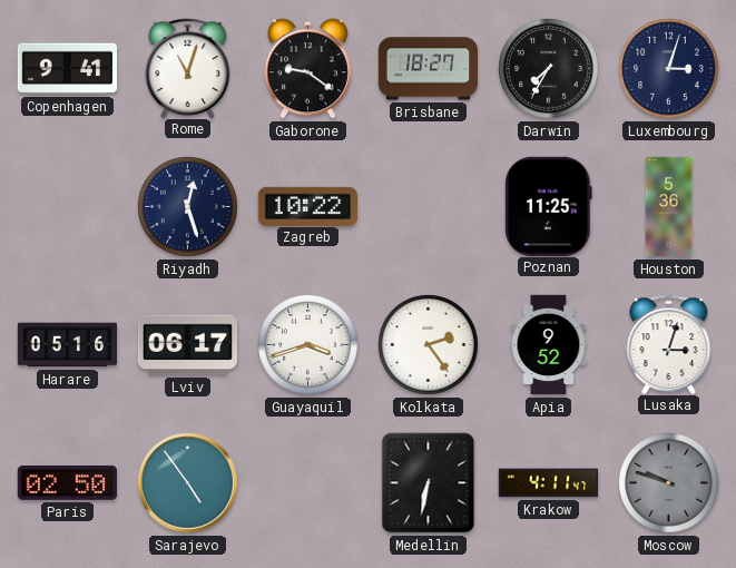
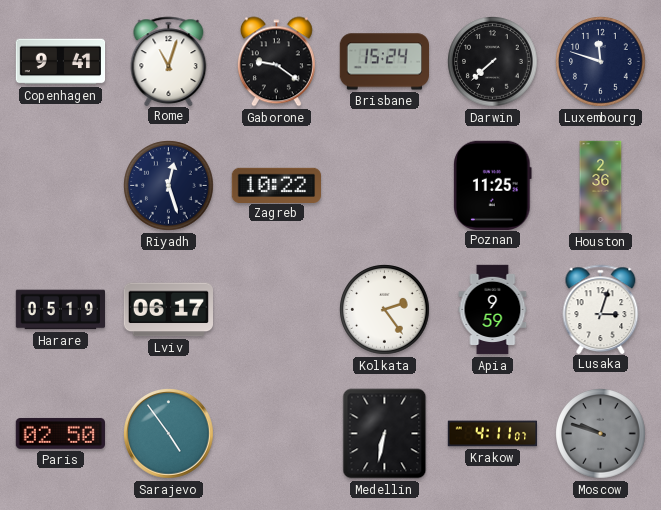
Brisbane: 18:27 -> 15:24
Darwin: 7:35 -> 7:38
Luxembourg: 3:03 -> 11:48
Houston: 5:36 -> 2:36
Harare: 05:16 -> 05:19
Guayaquil: 3:42 -> none
Apia: 9:52 -> 9:59
Krakow: 4:11:47 -> 4:11:07
